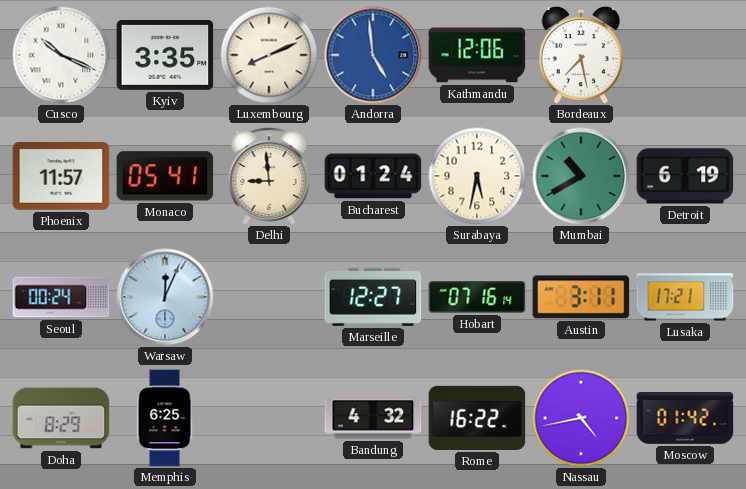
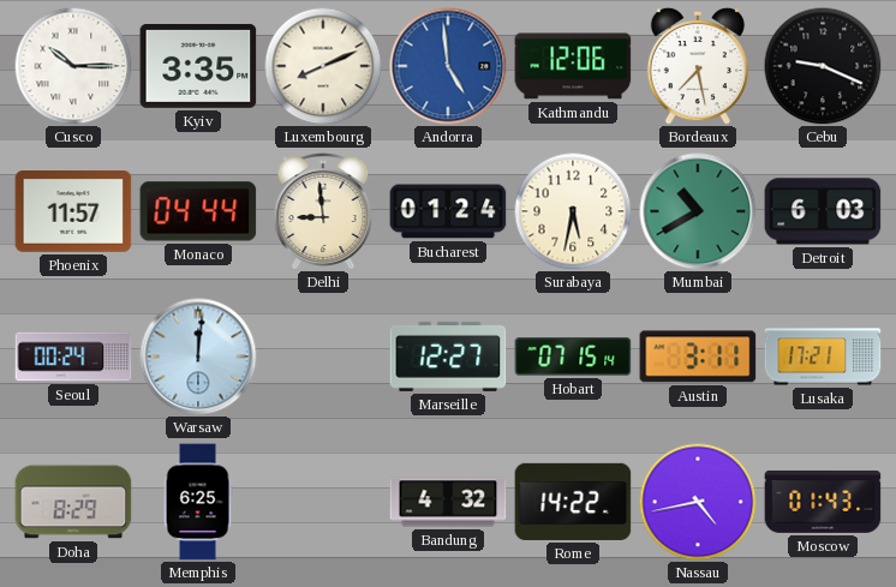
Cusco: 10:19 -> 10:15
Cebu: none -> 9:19
Monaco: 05:41 -> 04:44
Detroit: 6:19 -> 6:03
Warsaw: 12:04 -> 12:01
Hobart: 07:16 -> 07:15
Rome: 16:22 -> 14:22
Moscow: 01:42 -> 01:43
